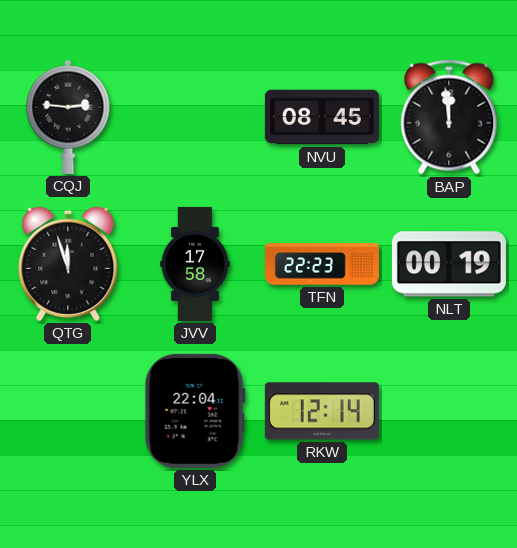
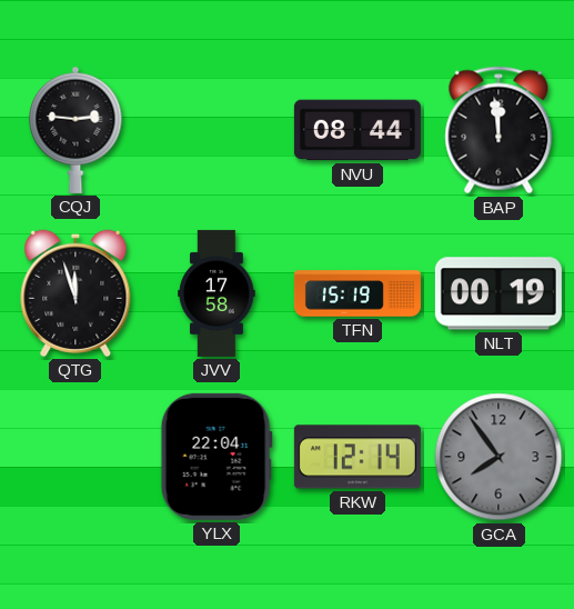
NVU: 08:45 -> 08:44
TFN: 22:23 -> 15:19
GCA: none -> 7:54
